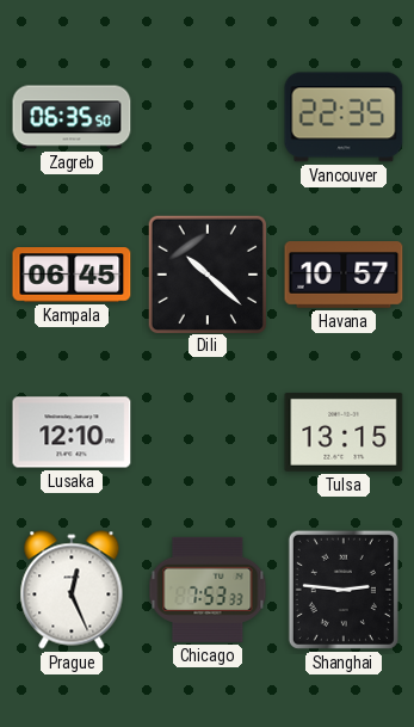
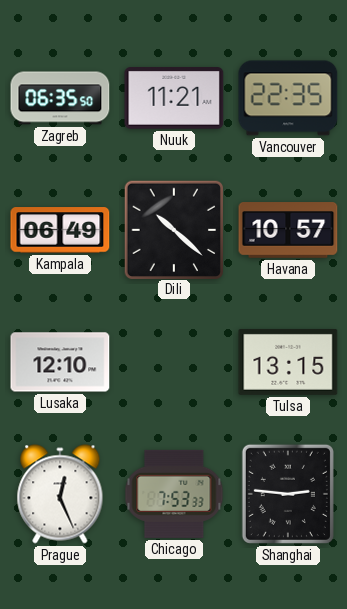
Nuuk: none -> 11:21
Kampala: 06:45 -> 06:49
